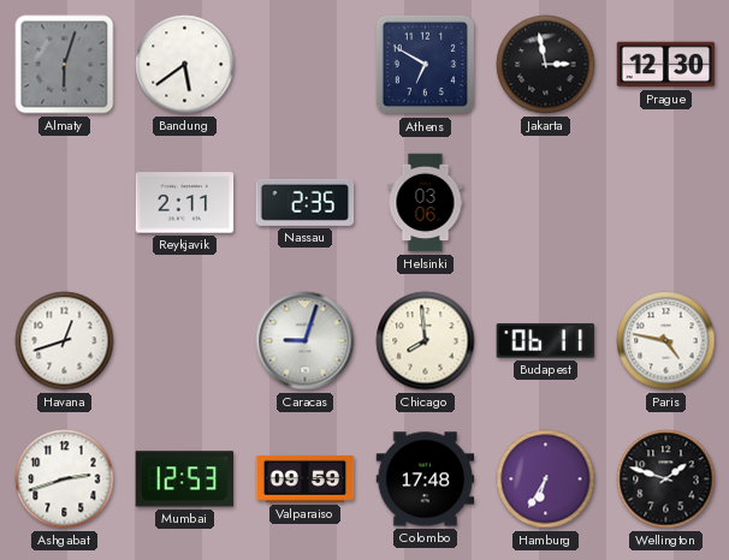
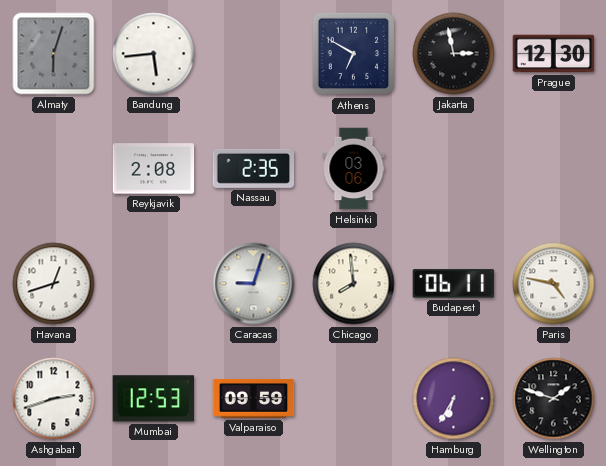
Bandung: 5:39 -> 5:44
Reykjavik: 2:11 -> 2:08
Colombo: 17:48 -> none
